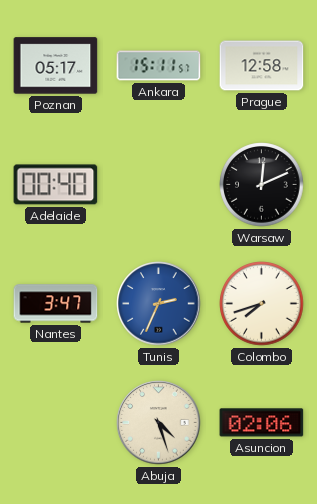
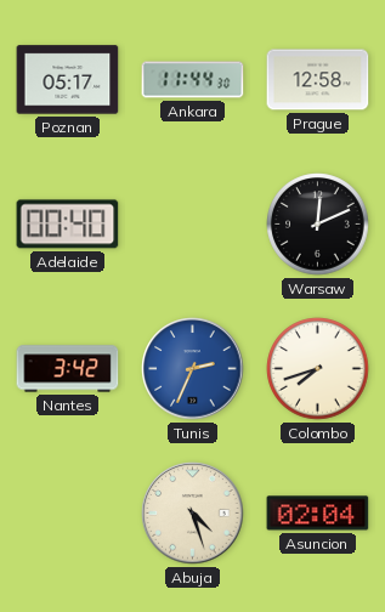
Ankara: 15:11 -> 11:44
Nantes: 3:47 -> 3:42
Asuncion: 02:06 -> 02:04
